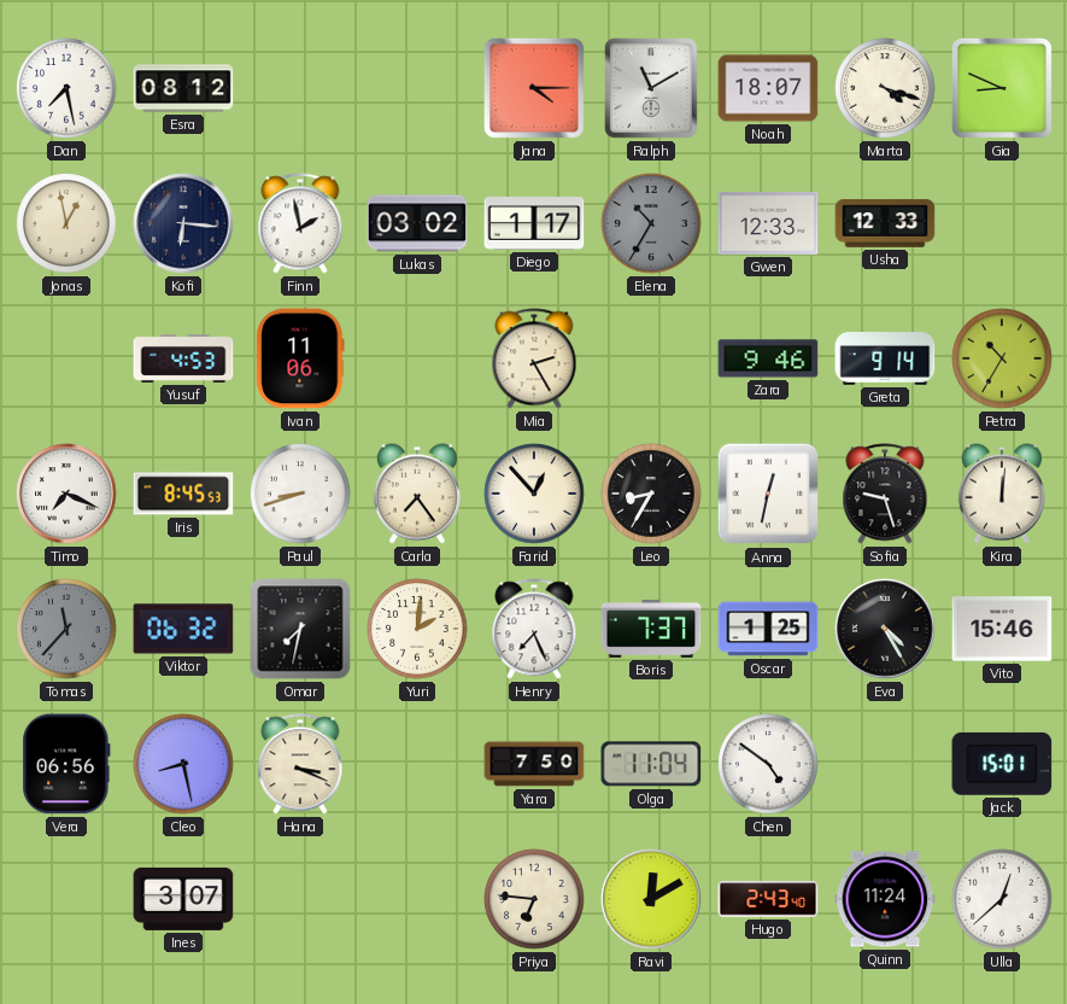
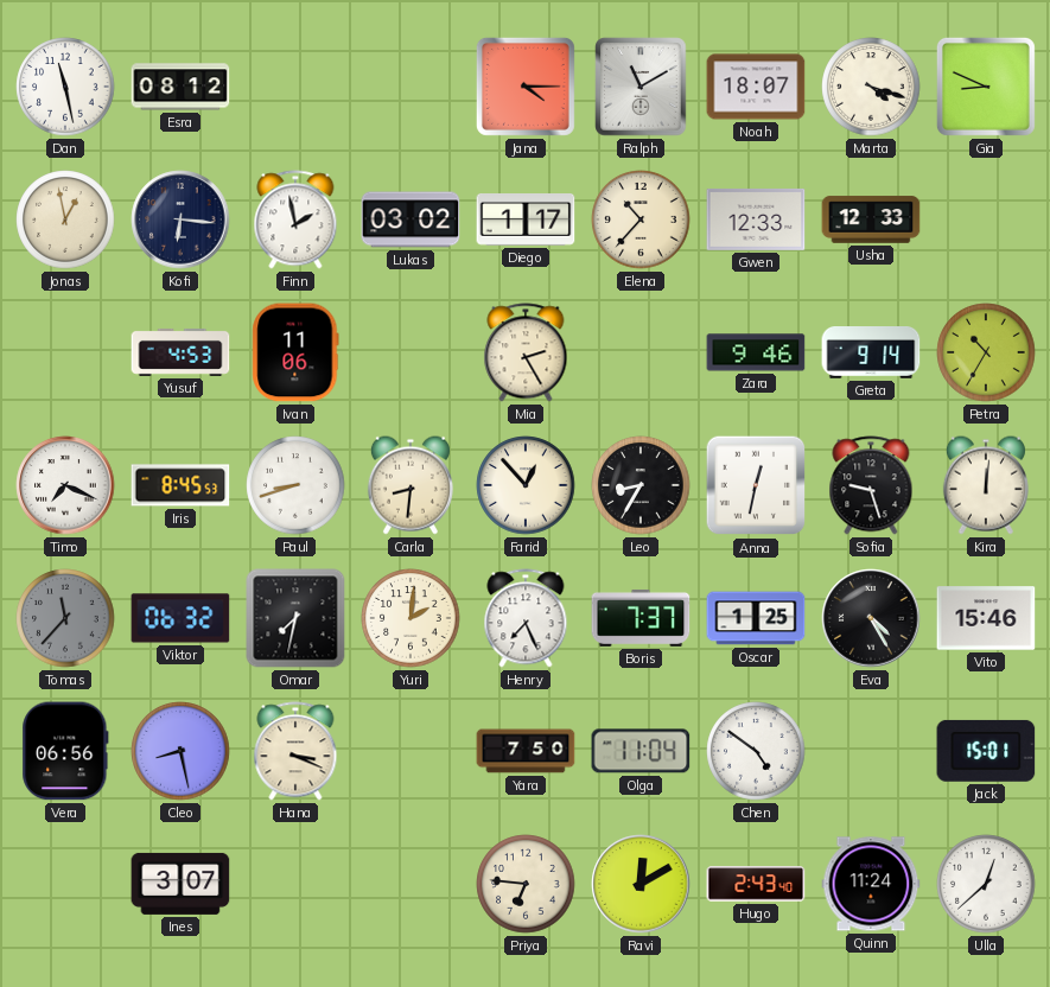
Dan: 7:28 -> 11:28
Elena: 10:35 -> 10:37
Elena dial: grey -> cream
Carla: 7:24 -> 8:31
